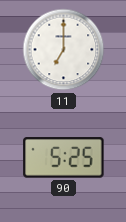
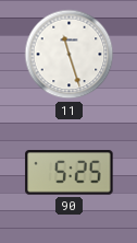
11: 7:00 -> 11:27
